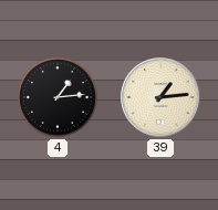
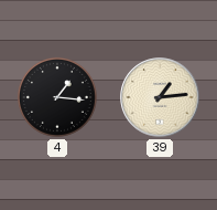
4: 1:14 -> 1:16
